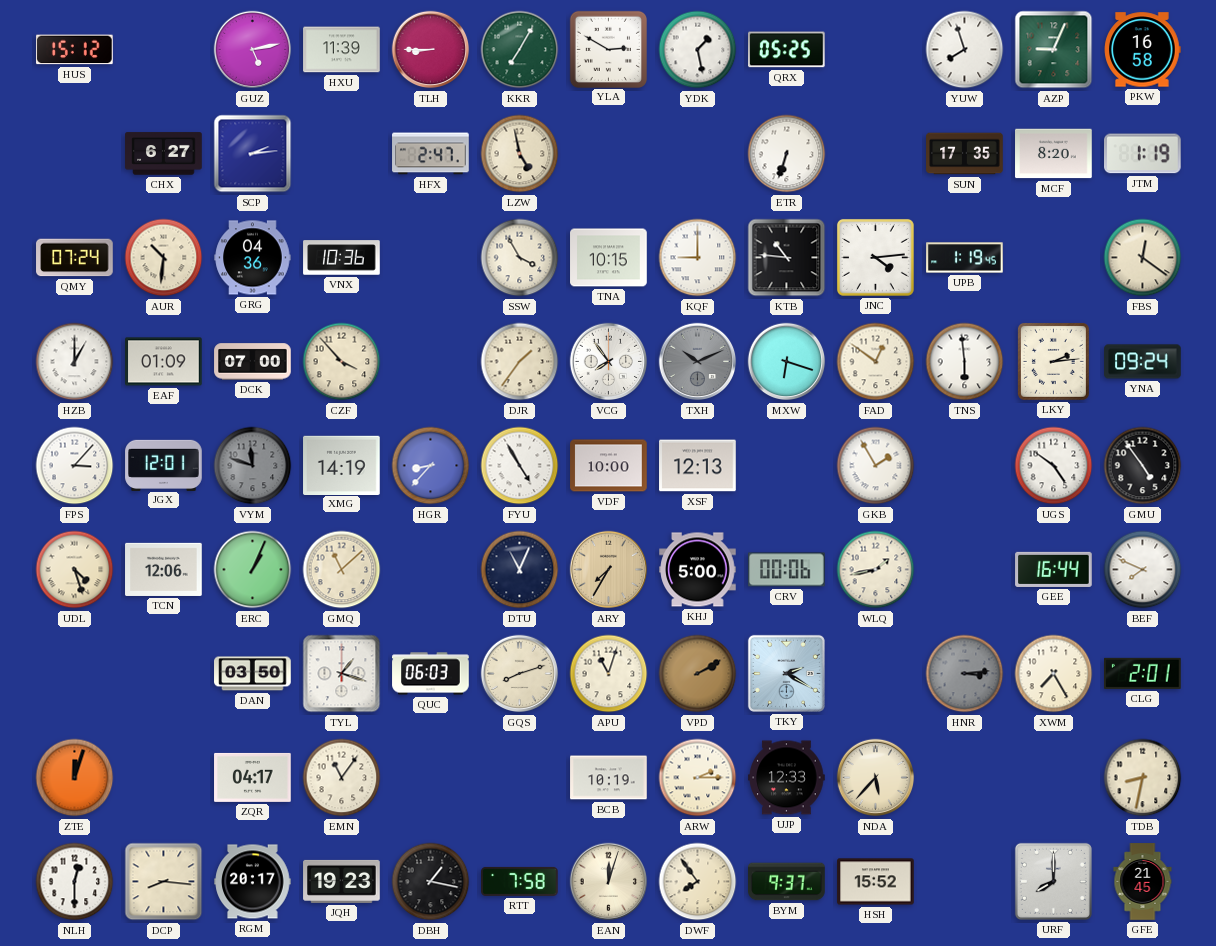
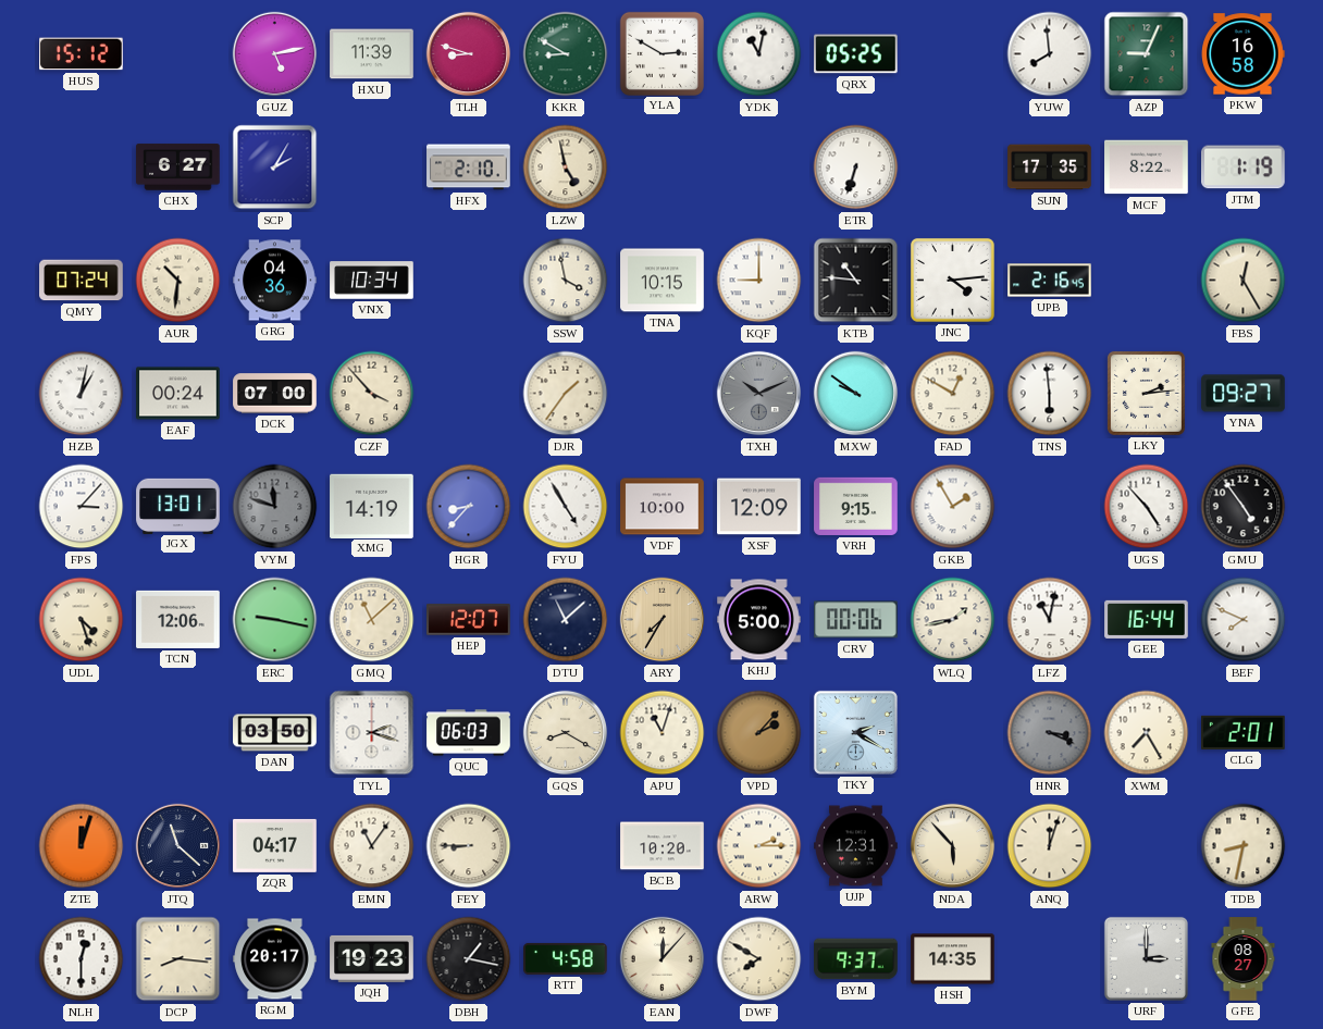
TLH: 8:45 -> 8:48
KKR: 7:05 -> 8:50
YDK: 1:28 -> 11:02
YUW: 7:57 -> 7:59
SCP: 2:14 -> 2:05
HFX: 2:47 -> 2:10
MCF: 8:20 -> 8:22
VNX: 10:36 -> 10:34
SSW: 3:55 -> 3:58
UPB: 1:19 -> 2:16
FBS: 12:21 -> 12:25
HZB: 1:00 -> 1:02
EAF: 01:09 -> 00:24
VCG: 7:54 -> none
MXW: 6:18 -> 9:51
FAD: 12:51 -> 12:50
YNA: 09:24 -> 09:27
JGX: 12:01 -> 13:01
XSF: 12:13 -> 12:09
VRH: none -> 9:15
UGS: 4:51 -> 4:53
ERC: 1:04 -> 9:17
HEP: none -> 12:07
DTU: 11:04 -> 11:08
LFZ: none -> 11:02
TYL: 1:18 -> 2:18
GQS: 8:12 -> 8:20
VPD: 2:10 -> 2:07
HNR: 3:14 -> 3:19
JTQ: none -> 11:22
FEY: none -> 8:45
BCB: 10:19 -> 10:20
UJP: 12:33 -> 12:31
NDA: 5:37 -> 5:53
ANQ: none -> 12:03
RTT: 7:58 -> 4:58
EAN: 12:03 -> 12:07
DWF: 7:54 -> 7:50
HSH: 15:52 -> 14:35
URF: 8:00 -> 3:00
GFE: 21:45 -> 08:27
